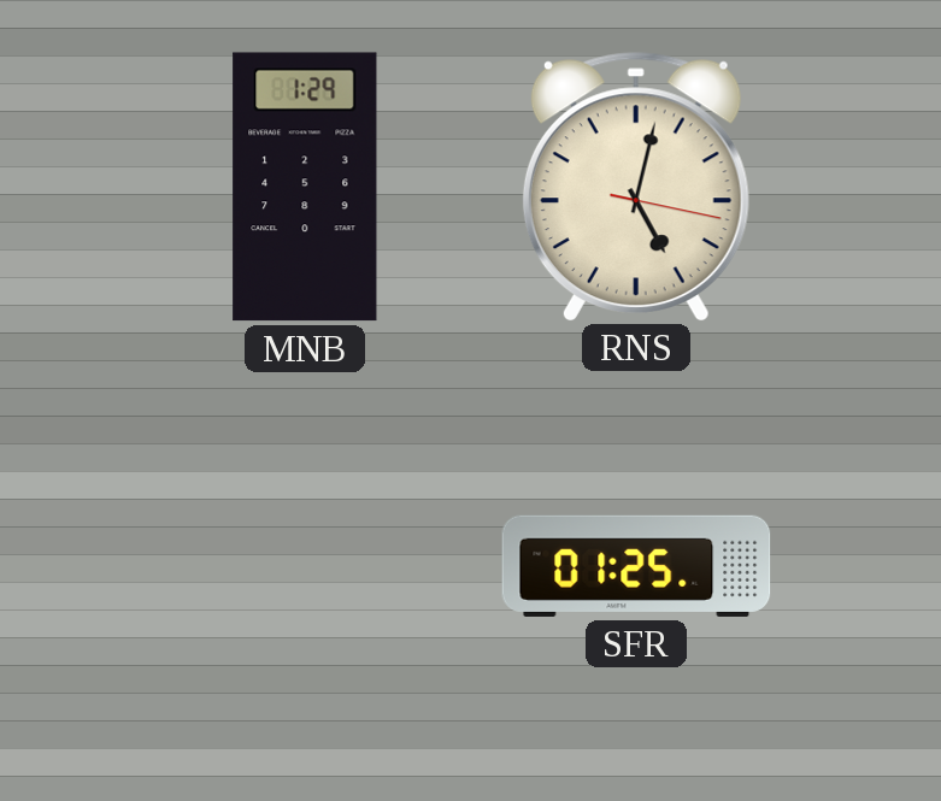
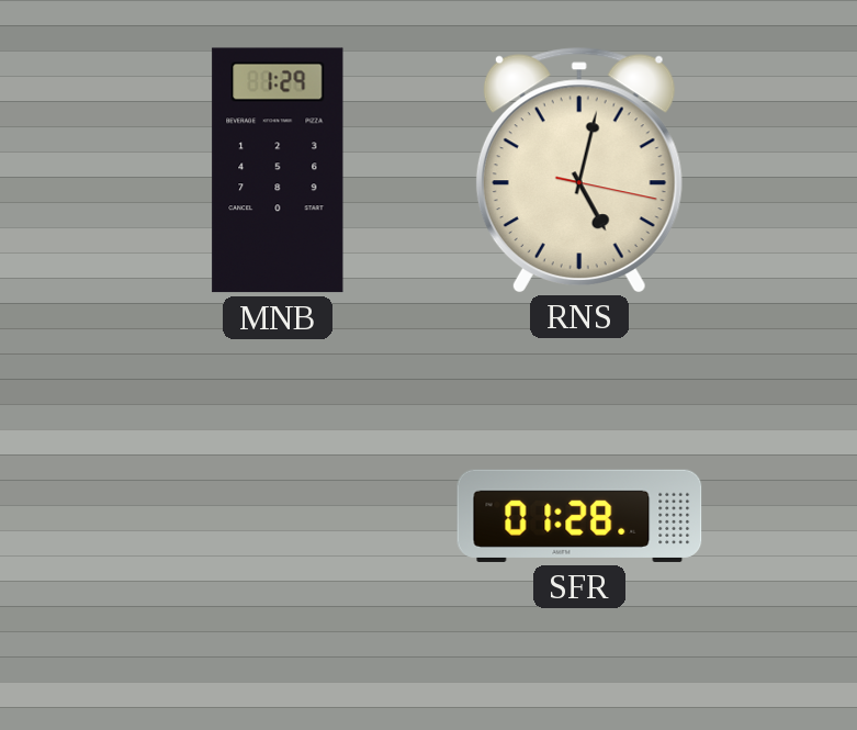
SFR: 01:25 -> 01:28
